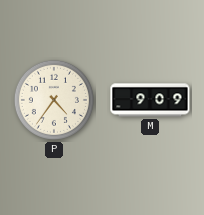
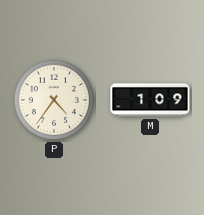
M: 9:09 -> 1:09
